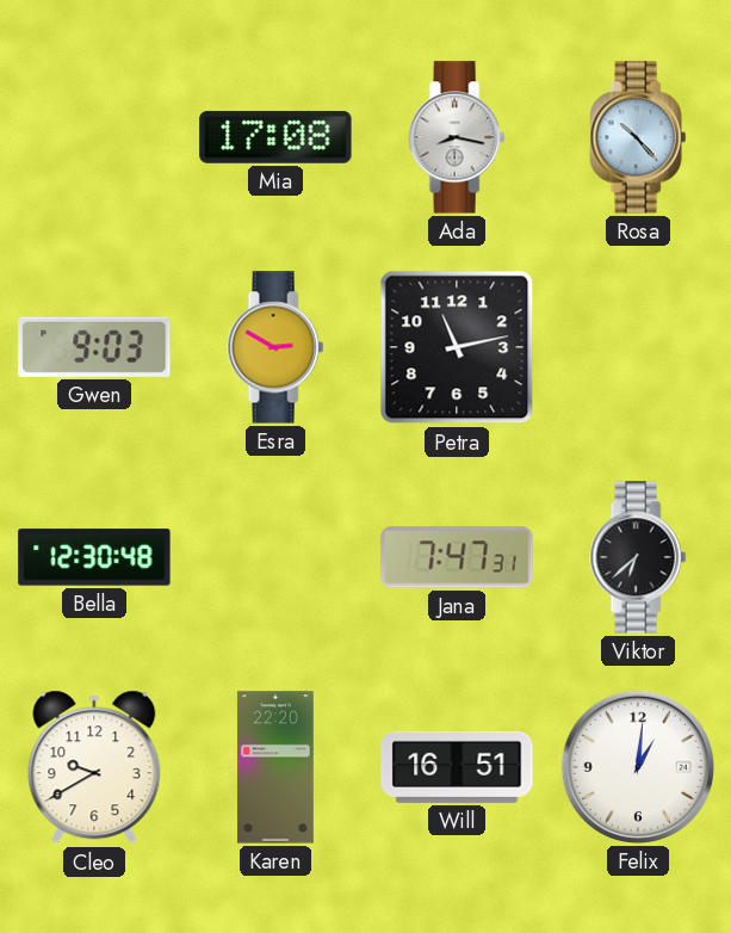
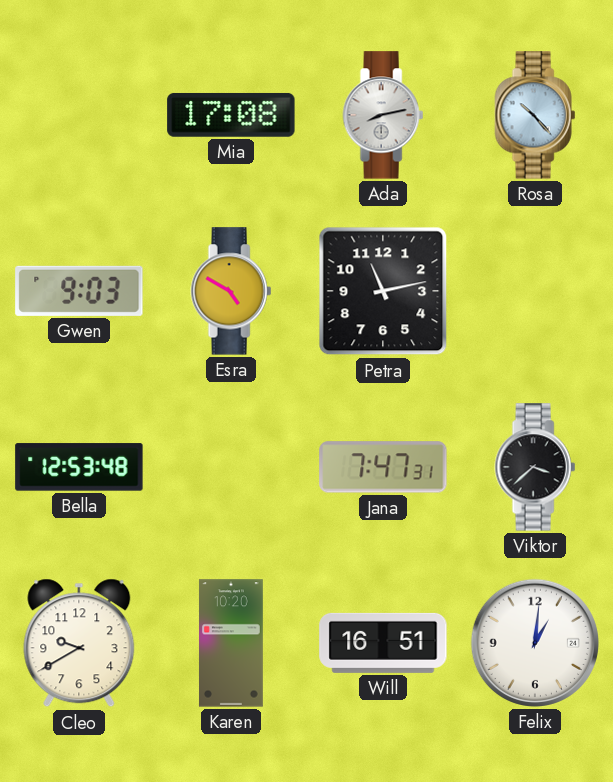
Ada: 8:17 -> 8:13
Esra: 2:50 -> 4:50
Bella: 12:30 -> 12:53
Viktor: 6:38 -> 3:38
Karen: 22:20 -> 10:20
